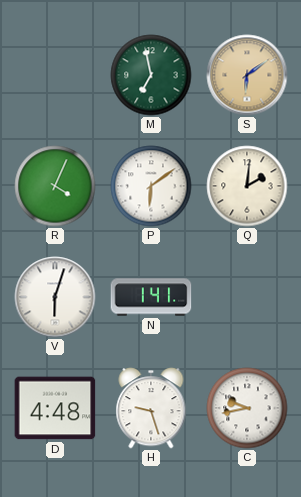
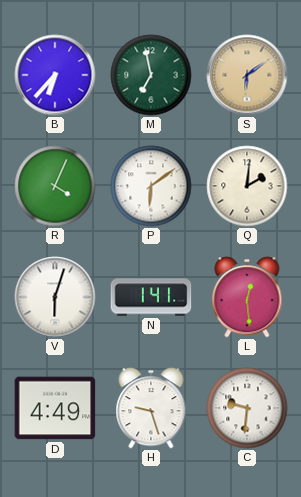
B: none -> 6:37
L: none -> 12:29
D: 4:48 -> 4:49
C: 9:43 -> 9:31
